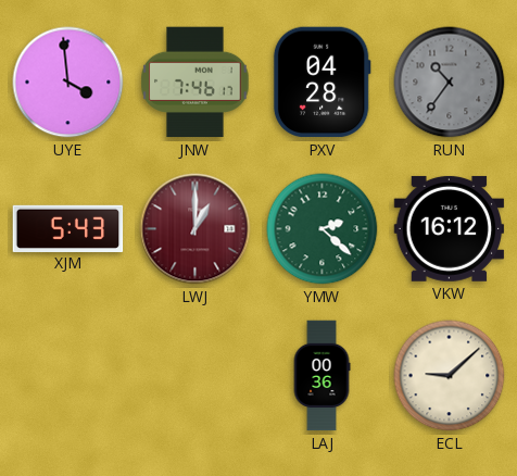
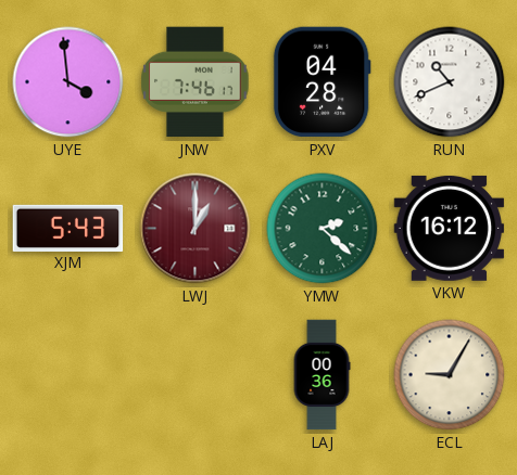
RUN: 10:36 -> 10:41
RUN dial: grey -> white
ECL: 9:08 -> 9:05
